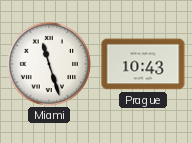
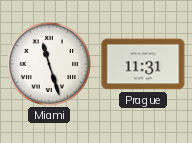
Prague: 10:43 -> 11:31
